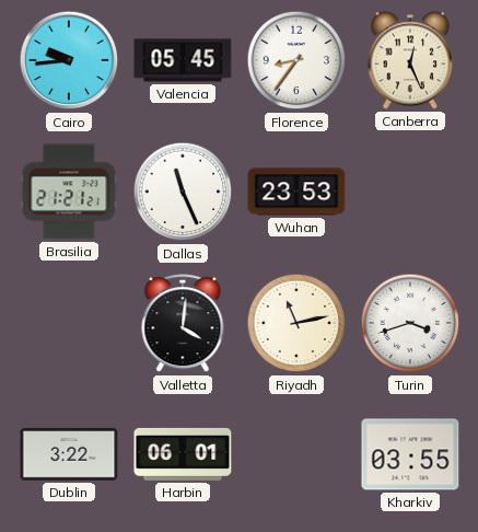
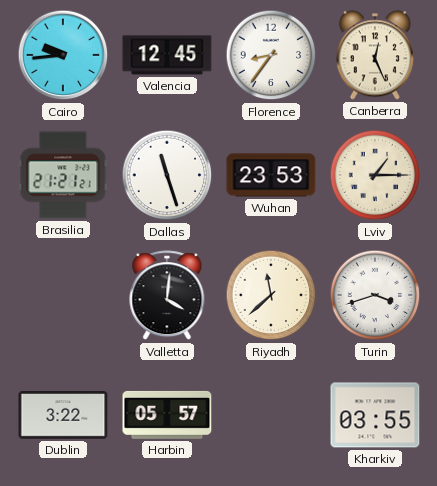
Valencia: 05:45 -> 12:45
Dallas: 11:26 -> 11:27
Lviv: none -> 1:15
Riyadh: 11:13 -> 11:38
Harbin: 06:01 -> 05:57
